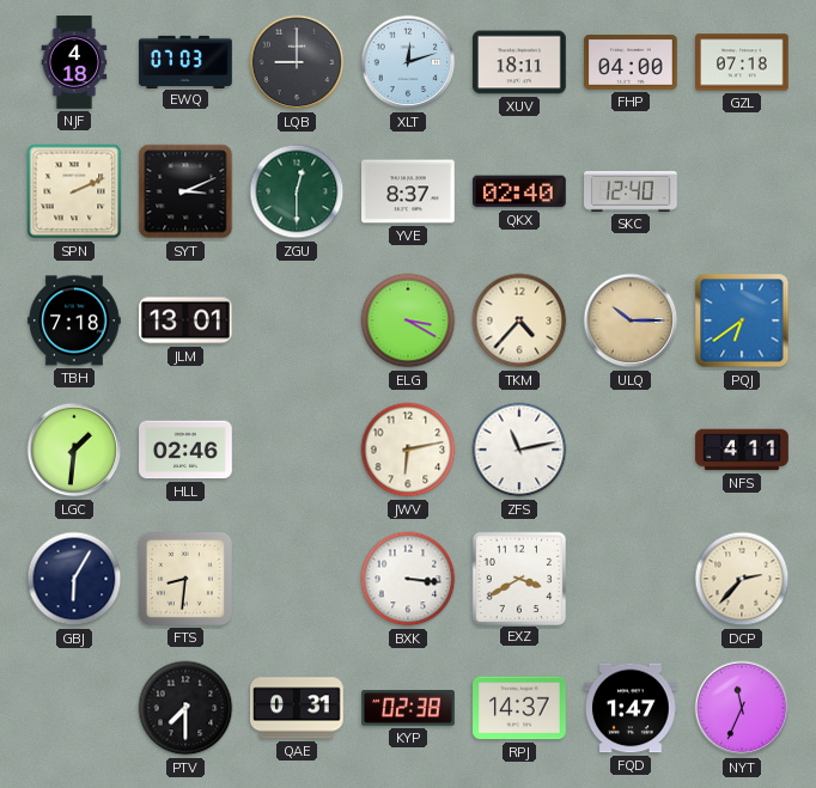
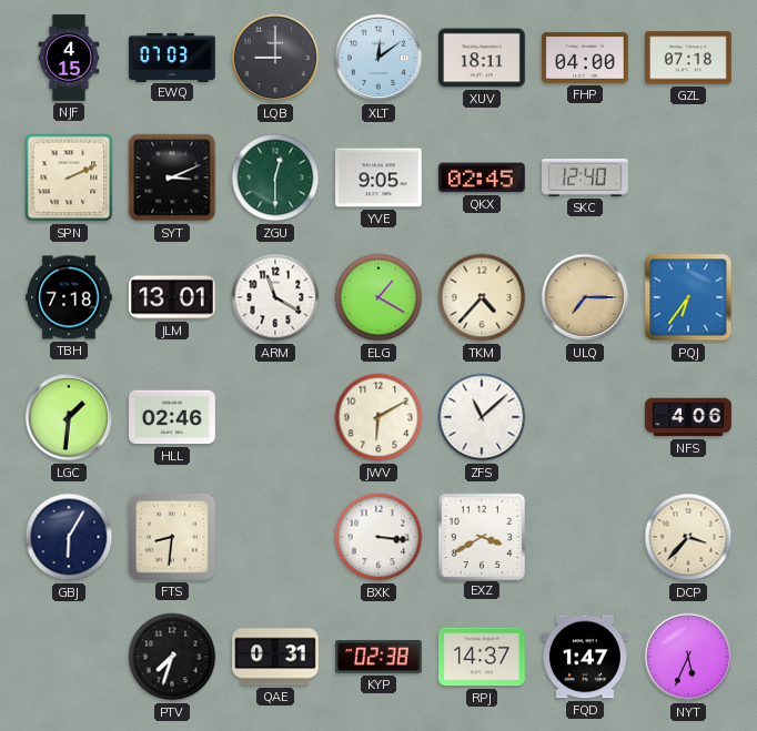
NJF: 4:18 -> 4:15
XLT: 12:12 -> 12:09
YVE: 8:37 -> 9:05
QKX: 02:40 -> 02:45
ARM: none -> 11:20
ELG: 3:20 -> 1:20
ULQ: 10:15 -> 7:15
PQJ: 6:39 -> 6:36
JWV: 6:13 -> 6:10
ZFS: 11:13 -> 11:08
NFS: 4:11 -> 4:06
DCP: 2:37 -> 3:37
PTV: 7:30 -> 7:33
NYT: 11:34 -> 5:34
